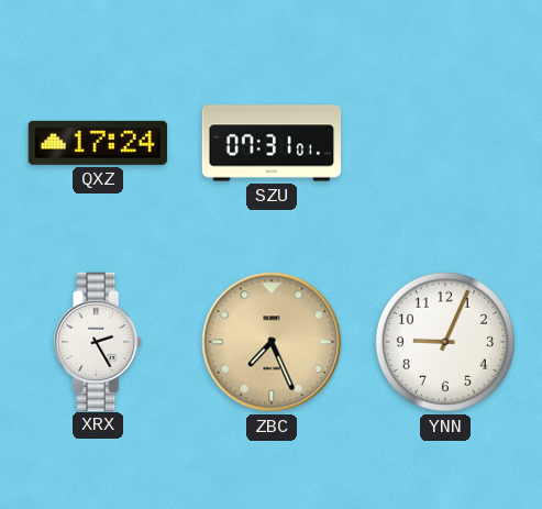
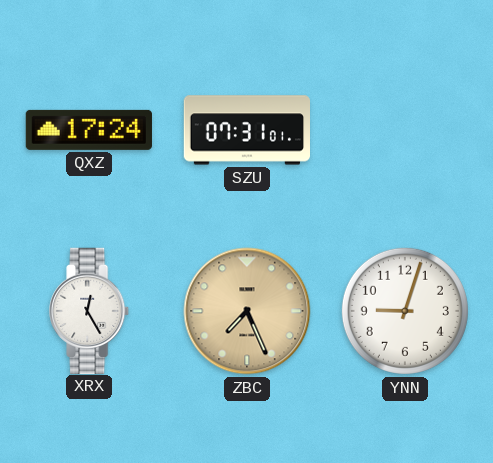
XRX: 2:25 -> 12:25
YNN: 9:04 -> 9:03
